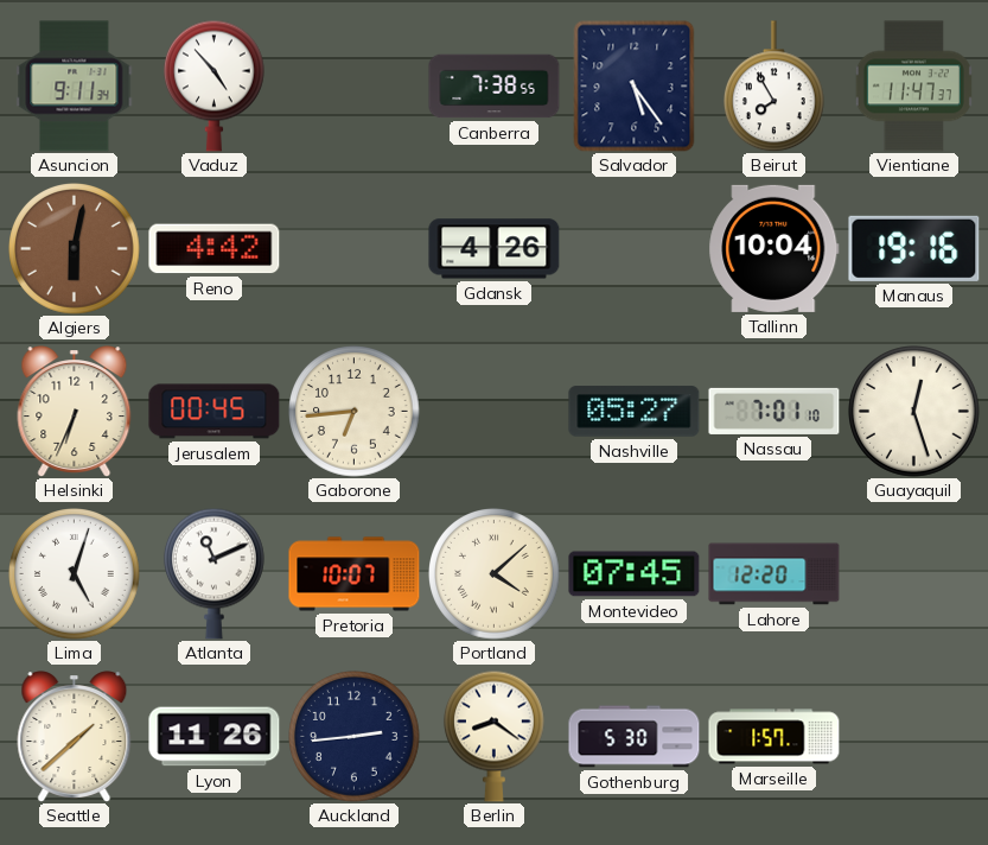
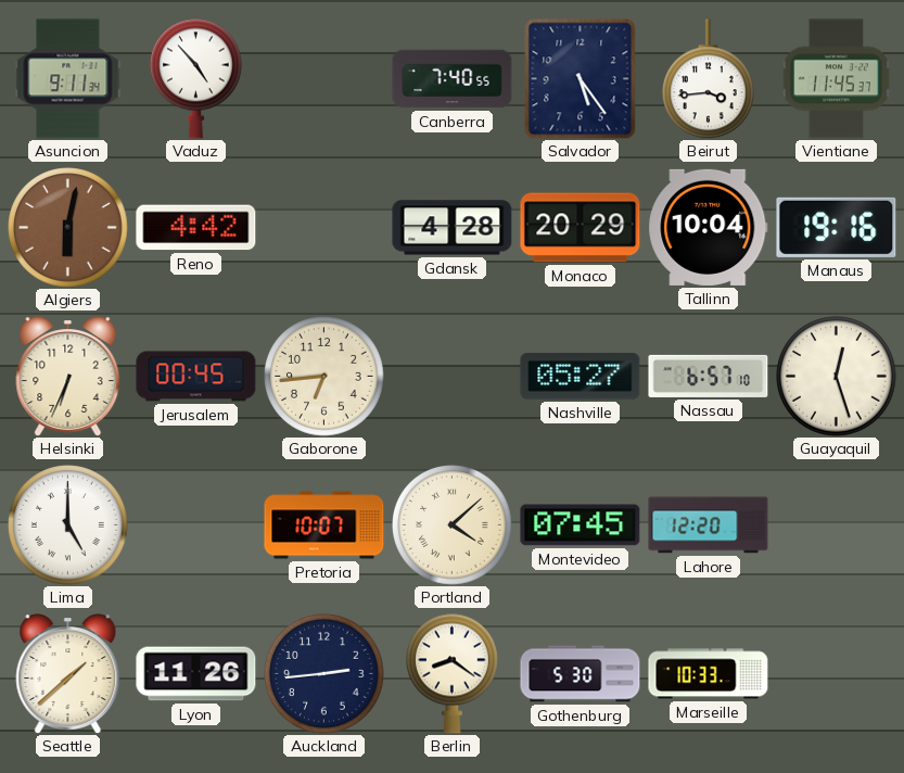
Canberra: 7:38 -> 7:40
Beirut: 7:55 -> 3:44
Vientiane: 11:47 -> 11:45
Gdansk: 4:26 -> 4:28
Monaco: none -> 20:29
Nassau: 7:01 -> 6:57
Lima: 5:03 -> 5:00
Atlanta: 11:11 -> none
Marseille: 1:57 -> 10:33
